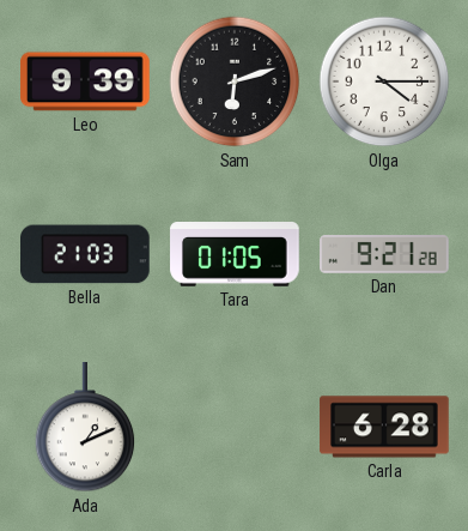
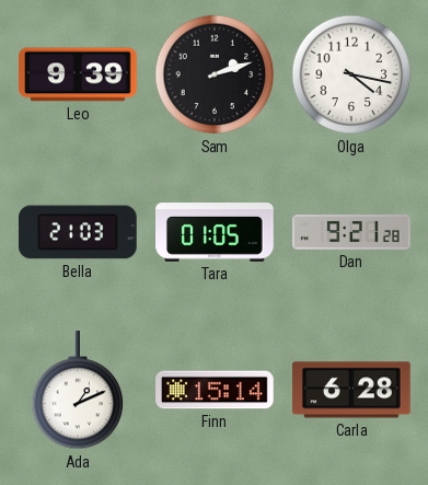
Sam: 6:12 -> 2:12
Olga: 4:15 -> 4:17
Finn: none -> 15:14
